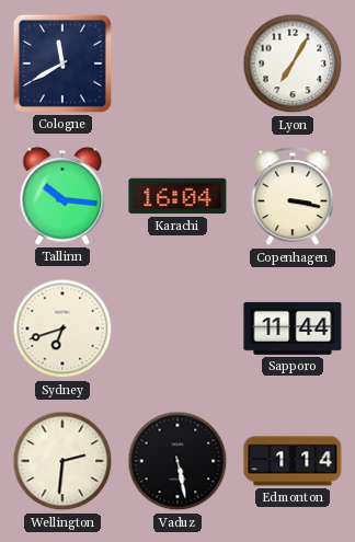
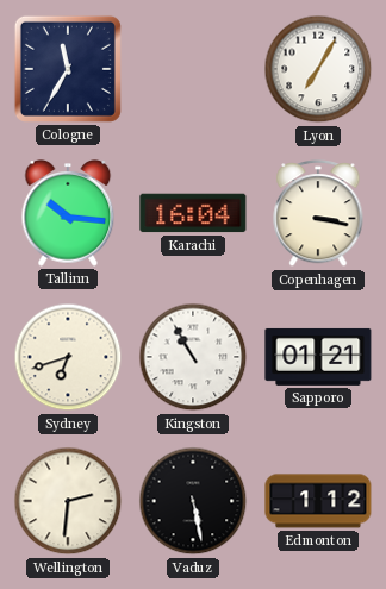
Cologne: 11:40 -> 11:35
Kingston: none -> 10:55
Sapporo: 11:44 -> 01:21
Edmonton: 1:14 -> 1:12
